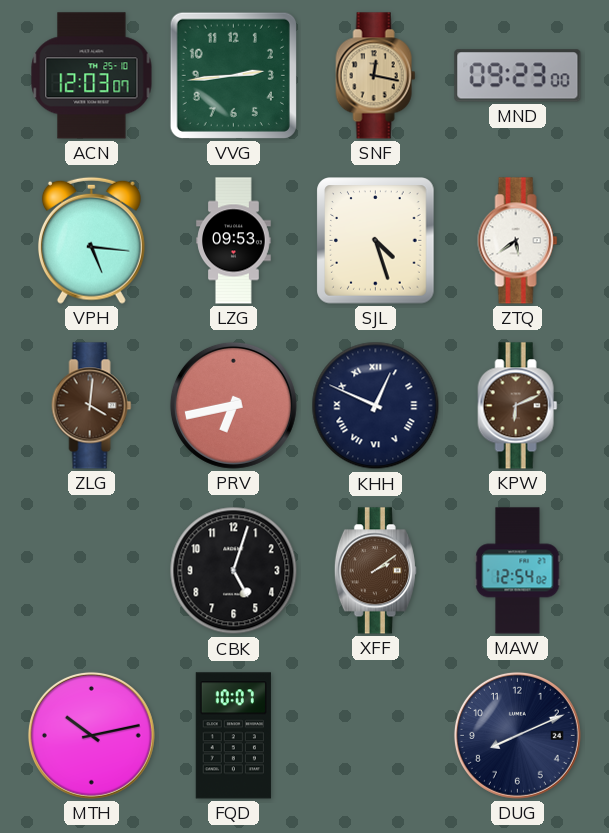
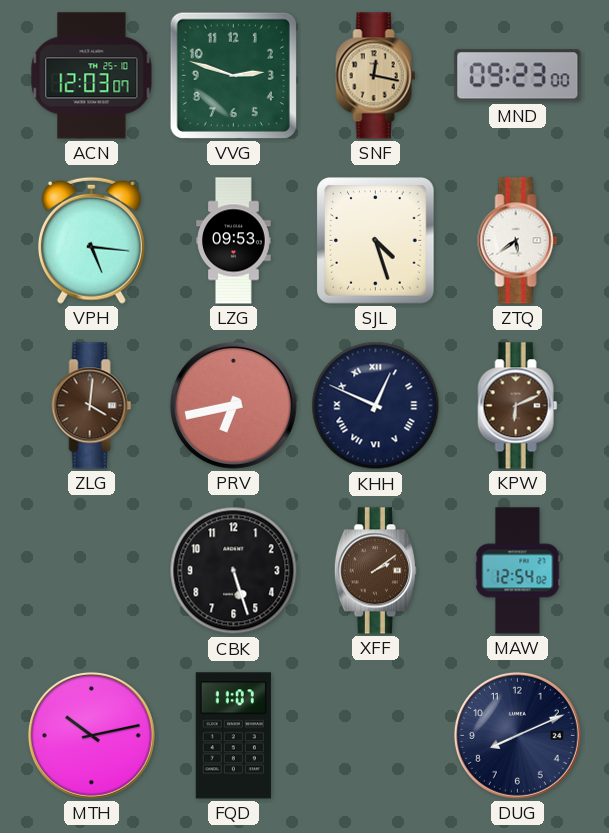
VVG: 2:44 -> 2:48
CBK: 5:03 -> 5:27
FQD: 10:07 -> 11:07
